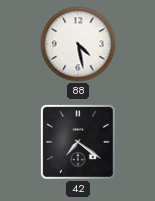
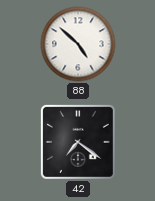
88: 4:28 -> 4:52
